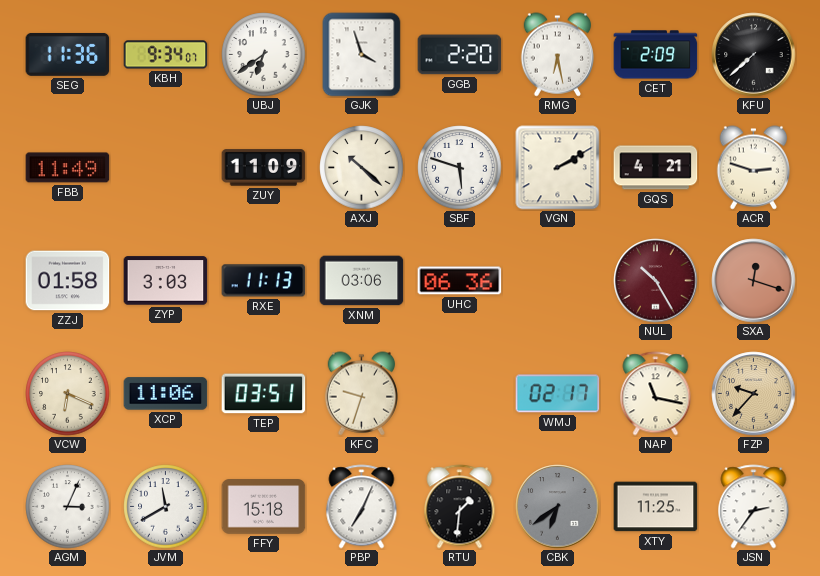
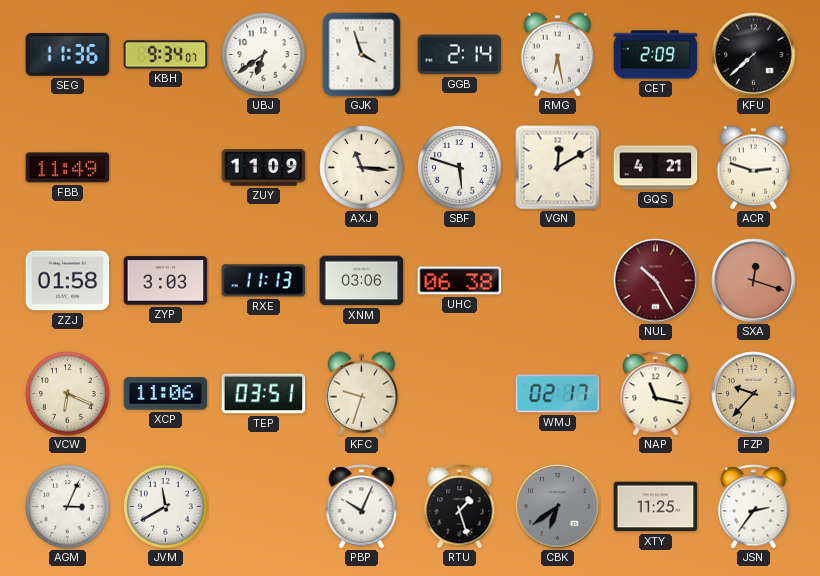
GGB: 2:20 -> 2:14
AXJ: 10:22 -> 11:16
VGN: 2:10 -> 12:10
UHC: 06:36 -> 06:38
FFY: 15:18 -> none
PBP: 7:04 -> 10:04
RTU: 1:31 -> 1:27
